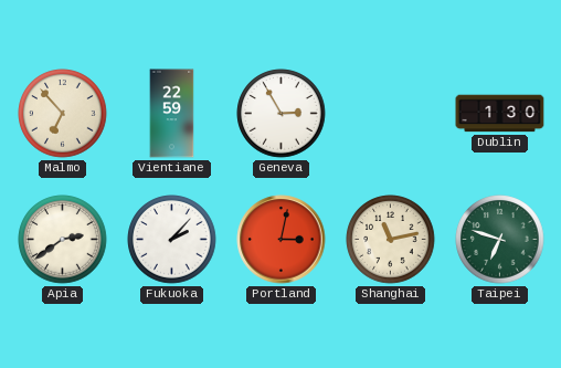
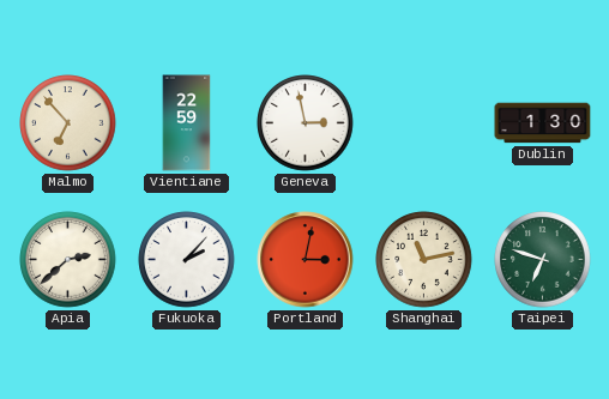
Geneva: 2:55 -> 2:58
Apia: 2:39 -> 2:38
